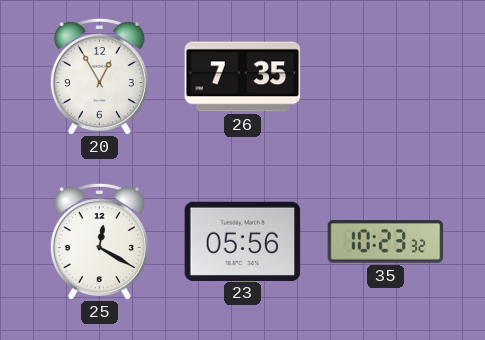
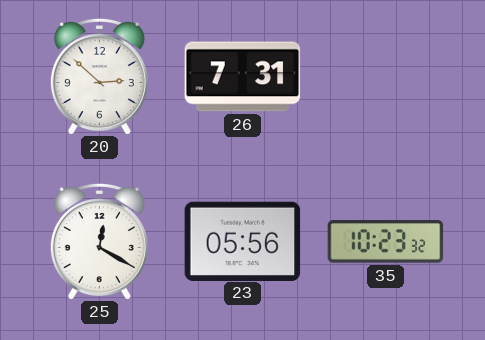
20: 12:55 -> 2:52
26: 7:35 -> 7:31
